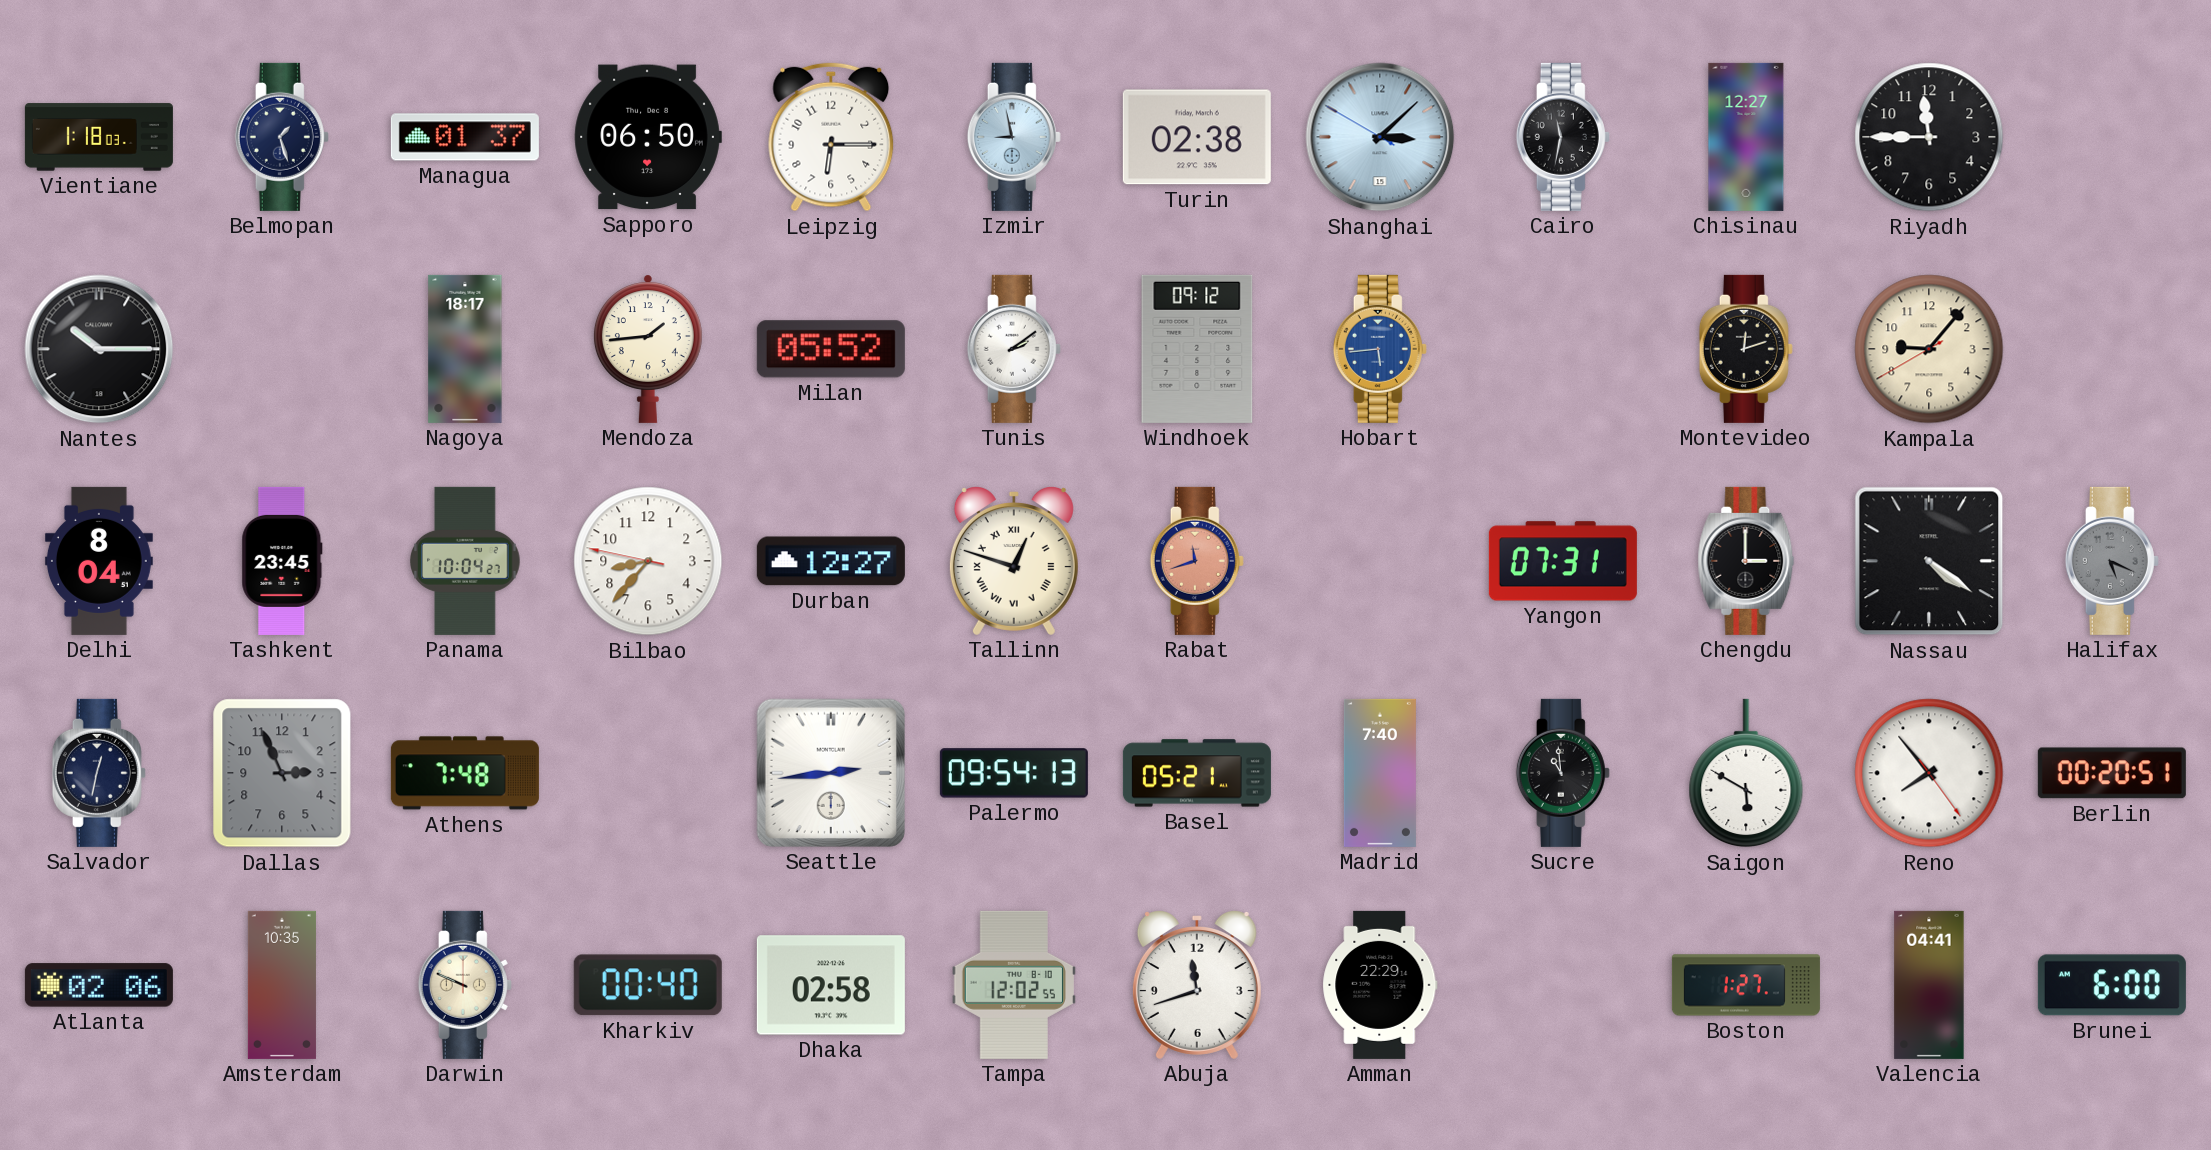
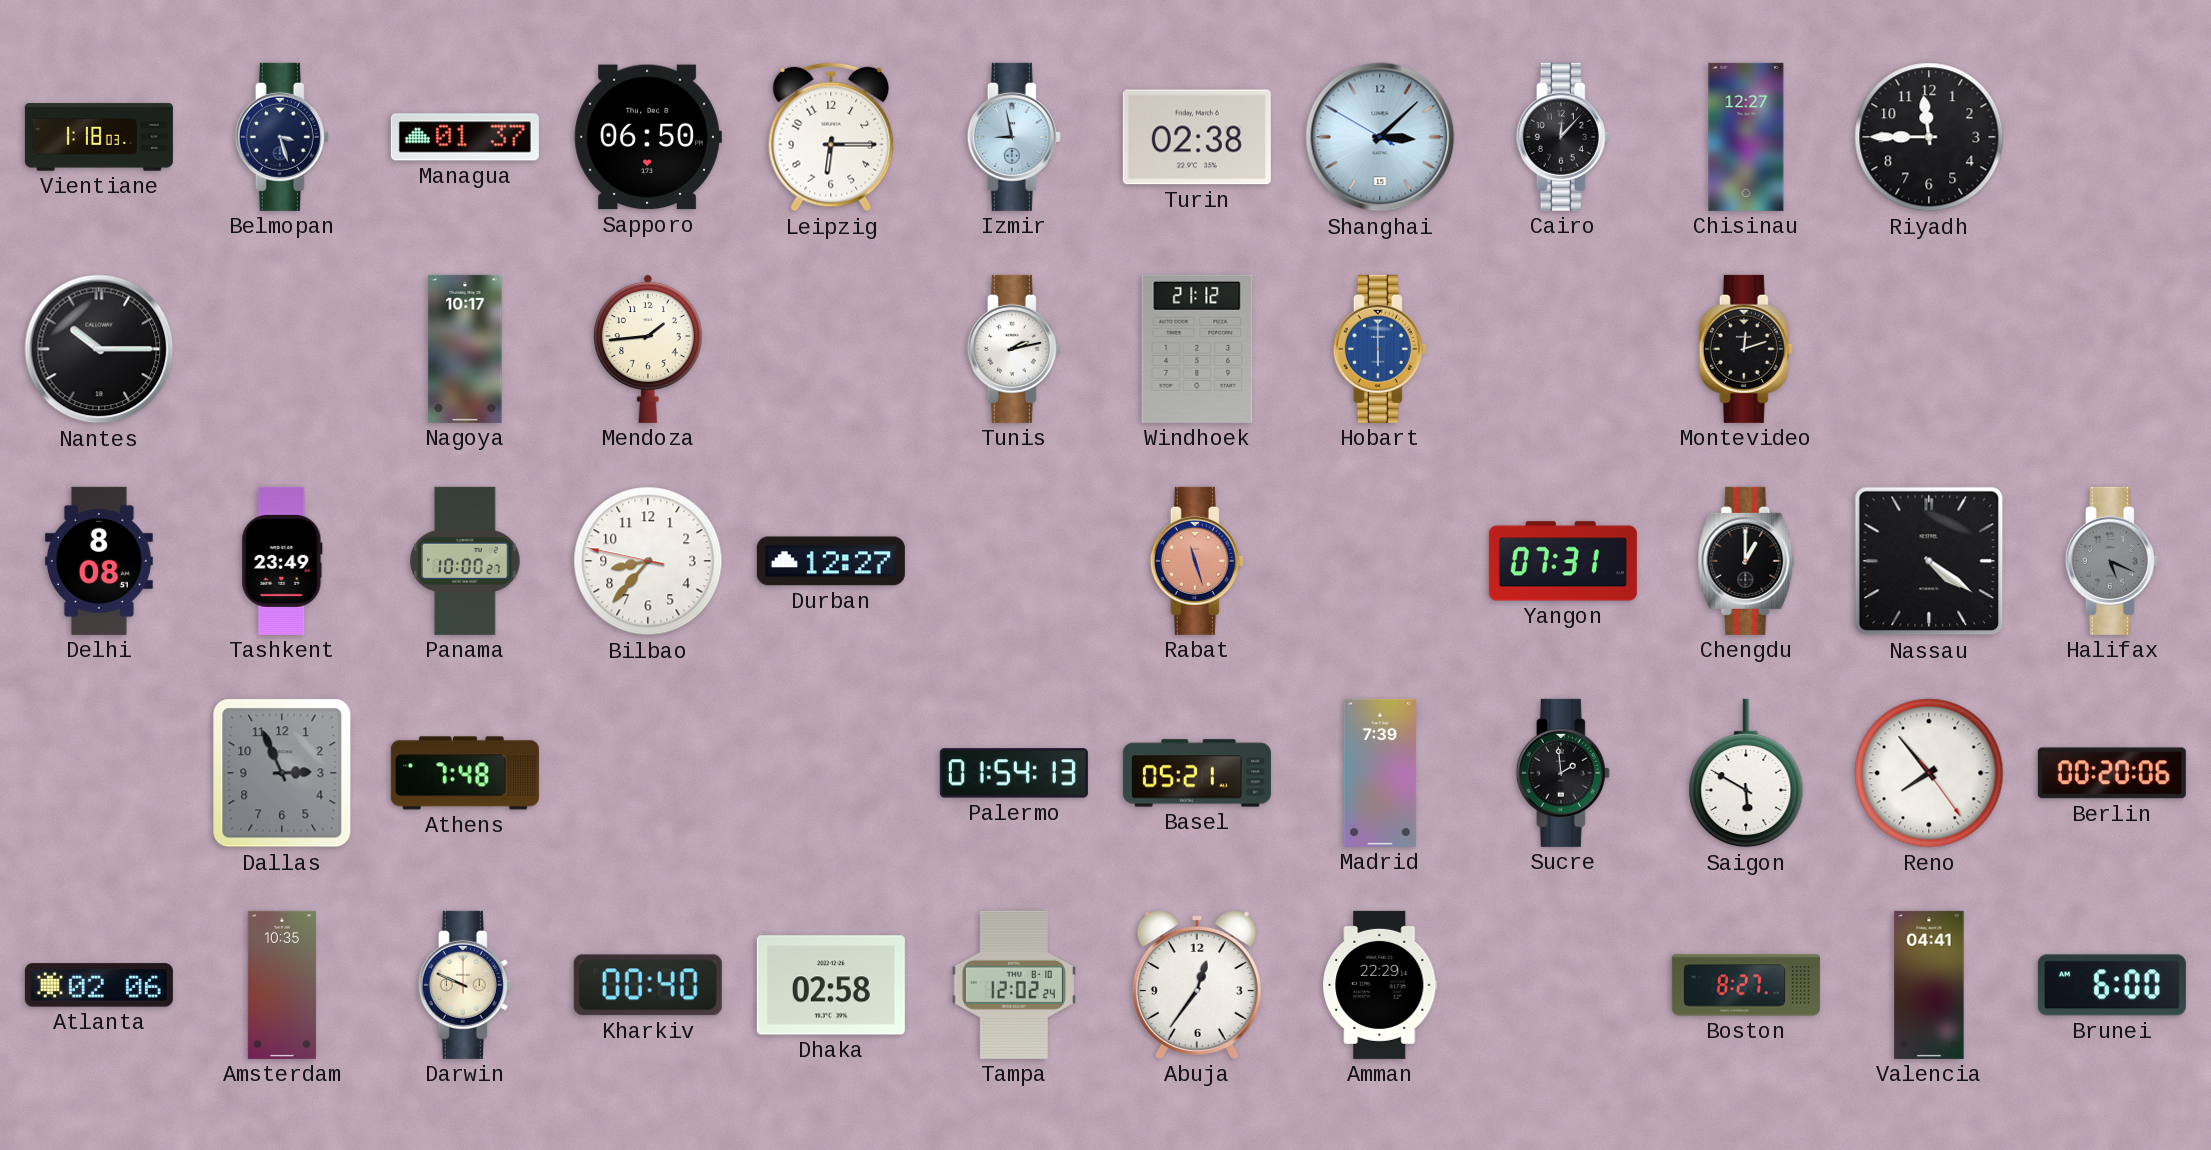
Belmopan: 1:27 -> 3:27
Cairo: 11:32 -> 12:07
Nagoya: 18:17 -> 10:17
Milan: 05:52 -> none
Tunis: 2:09 -> 2:13
Windhoek: 09:12 -> 21:12
Hobart: 5:44 -> 6:00
Kampala: 9:06 -> none
Delhi: 8:04 -> 8:08
Tashkent: 23:45 -> 23:49
Panama: 10:04 -> 10:00
Tallinn: 12:48 -> none
Rabat: 11:42 -> 11:27
Chengdu: 3:00 -> 1:00
Salvador: 12:32 -> none
Seattle: 2:44 -> none
Palermo: 09:54 -> 01:54
Madrid: 7:40 -> 7:39
Sucre: 10:59 -> 1:59
Berlin: 00:20:51 -> 00:20:06
Tampa: 12:02:55 -> 12:02:24
Abuja: 11:42 -> 12:36
Boston: 1:27 -> 8:27
